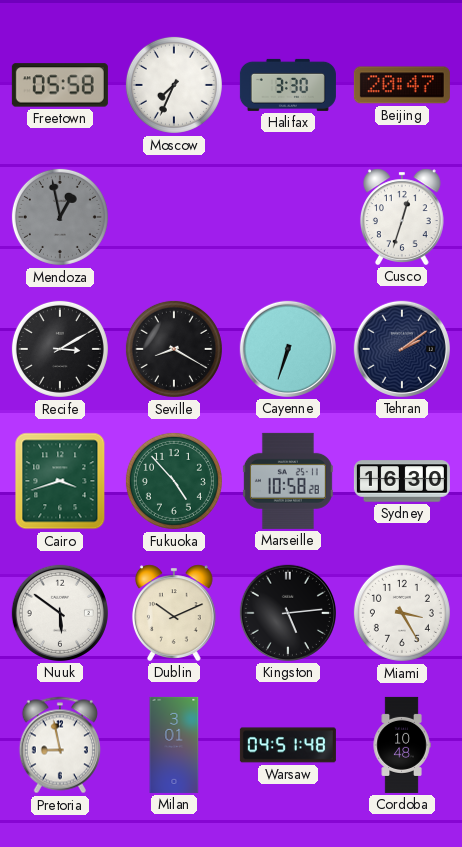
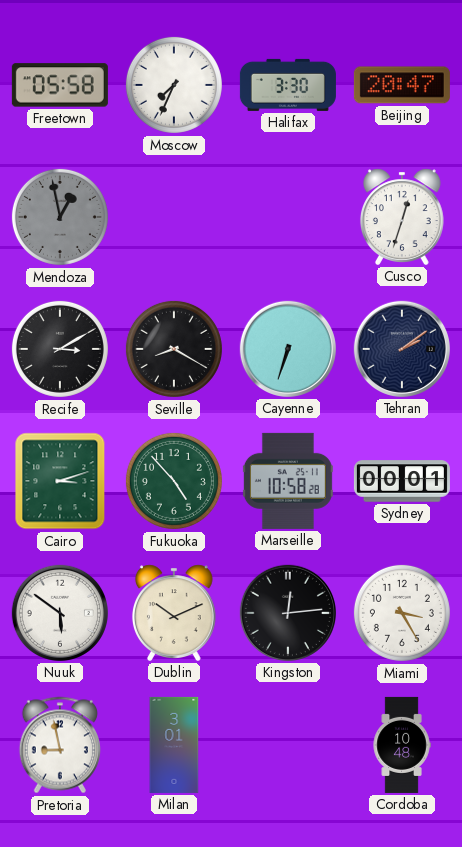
Cairo: 3:42 -> 3:12
Sydney: 16:30 -> 00:01
Kingston: 5:14 -> 12:14
Warsaw: 04:51 -> none
